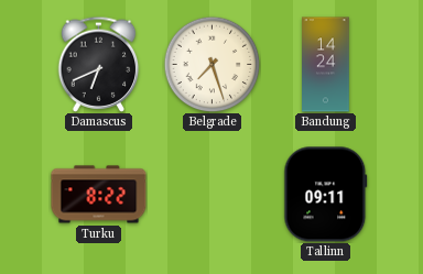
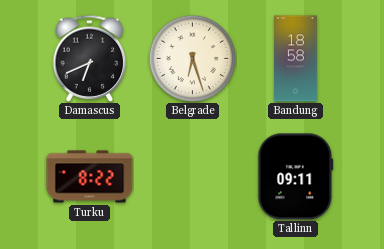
Belgrade: 7:27 -> 6:27
Bandung: 14:24 -> 18:58
